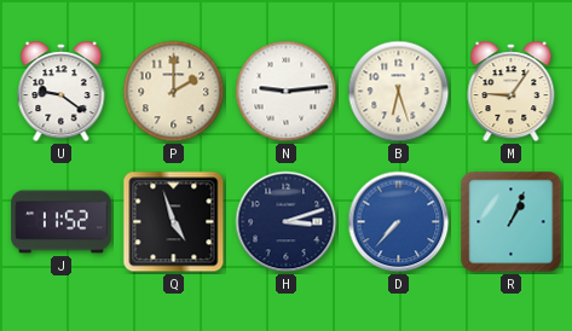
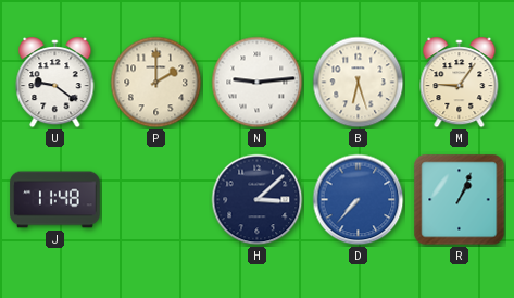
J: 11:52 -> 11:48
Q: 4:57 -> none
H: 3:12 -> 3:08
